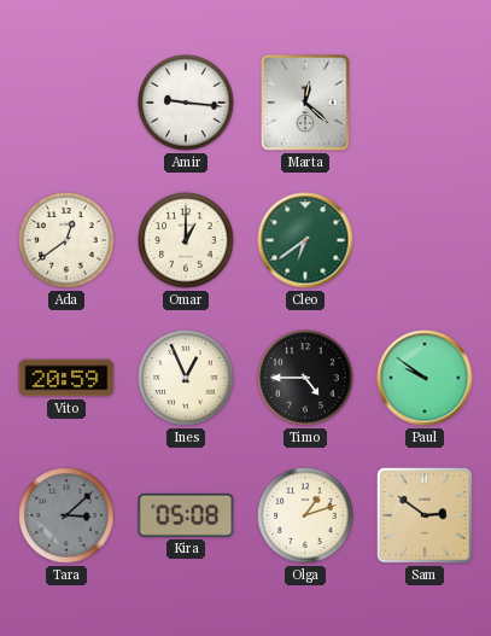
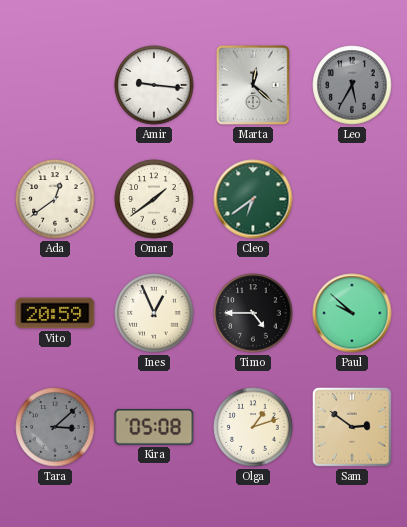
Leo: none -> 5:35
Omar: 1:00 -> 1:39
Paul: 9:51 -> 9:52
